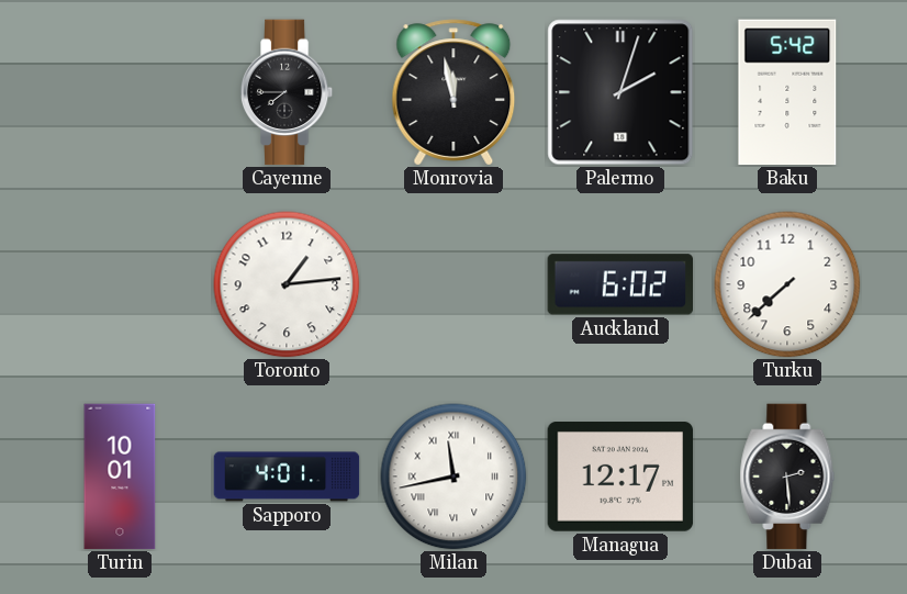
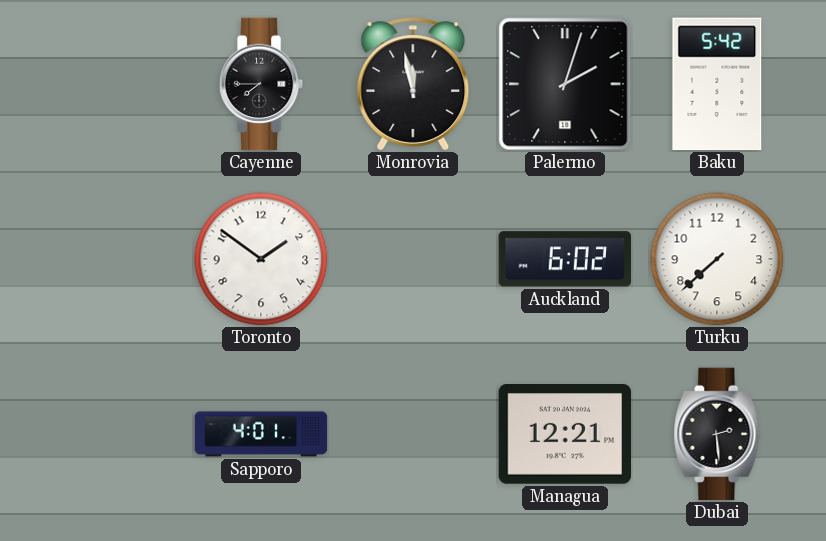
Toronto: 1:14 -> 1:51
Turin: 10:01 -> none
Milan: 11:43 -> none
Managua: 12:17 -> 12:21
